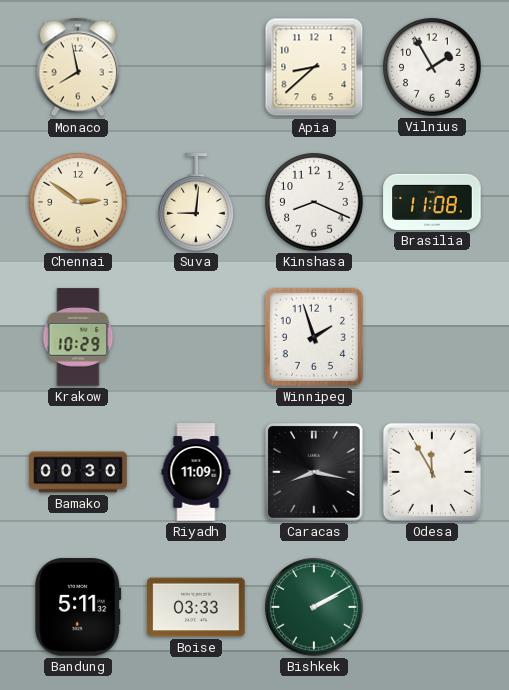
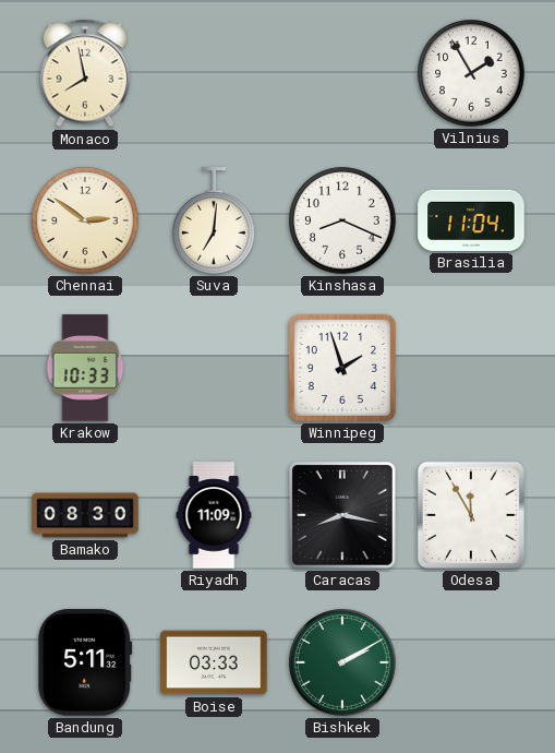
Apia: 8:38 -> none
Suva: 9:01 -> 7:01
Brasilia: 11:08 -> 11:04
Krakow: 10:29 -> 10:33
Bamako: 00:30 -> 08:30
